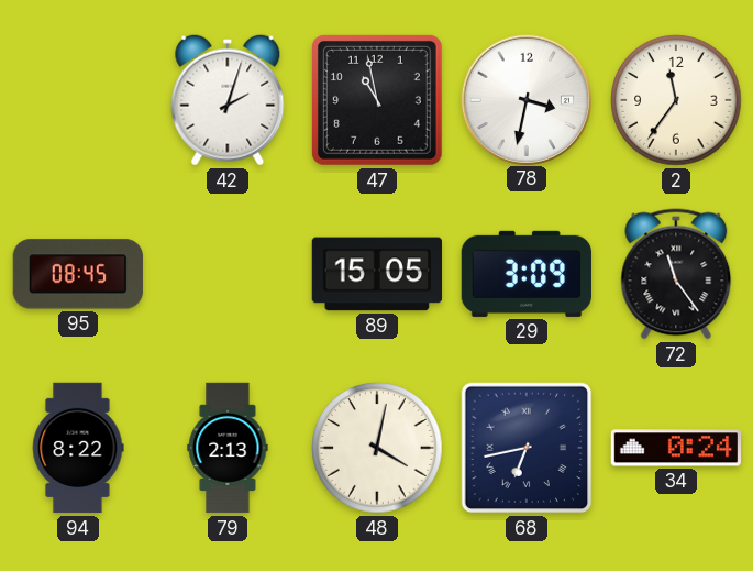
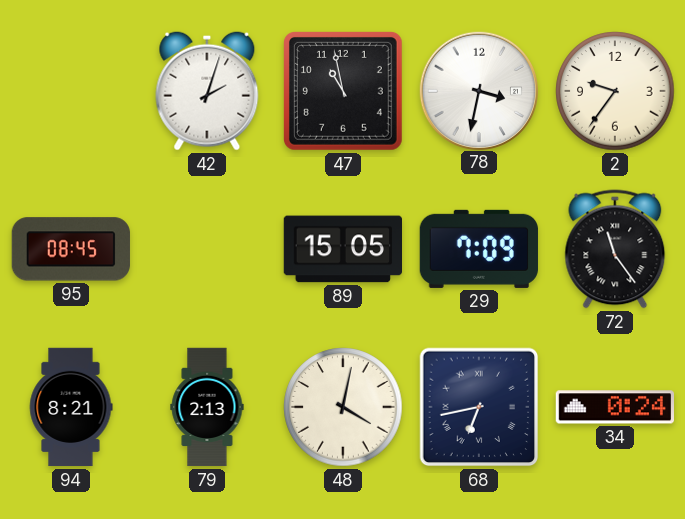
2: 11:36 -> 9:36
29: 3:09 -> 7:09
94: 8:22 -> 8:21
